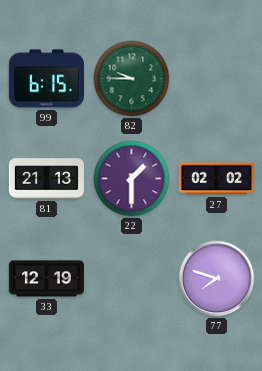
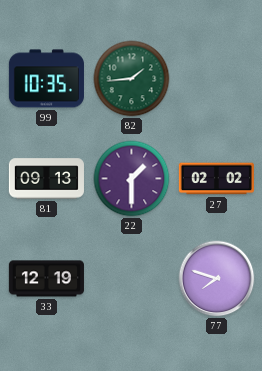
99: 6:15 -> 10:35
82: 9:45 -> 1:44
81: 21:13 -> 09:13
